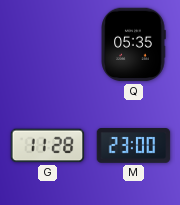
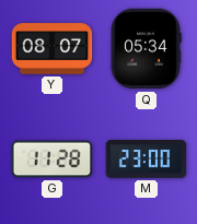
Y: none -> 08:07
Q: 05:35 -> 05:34
